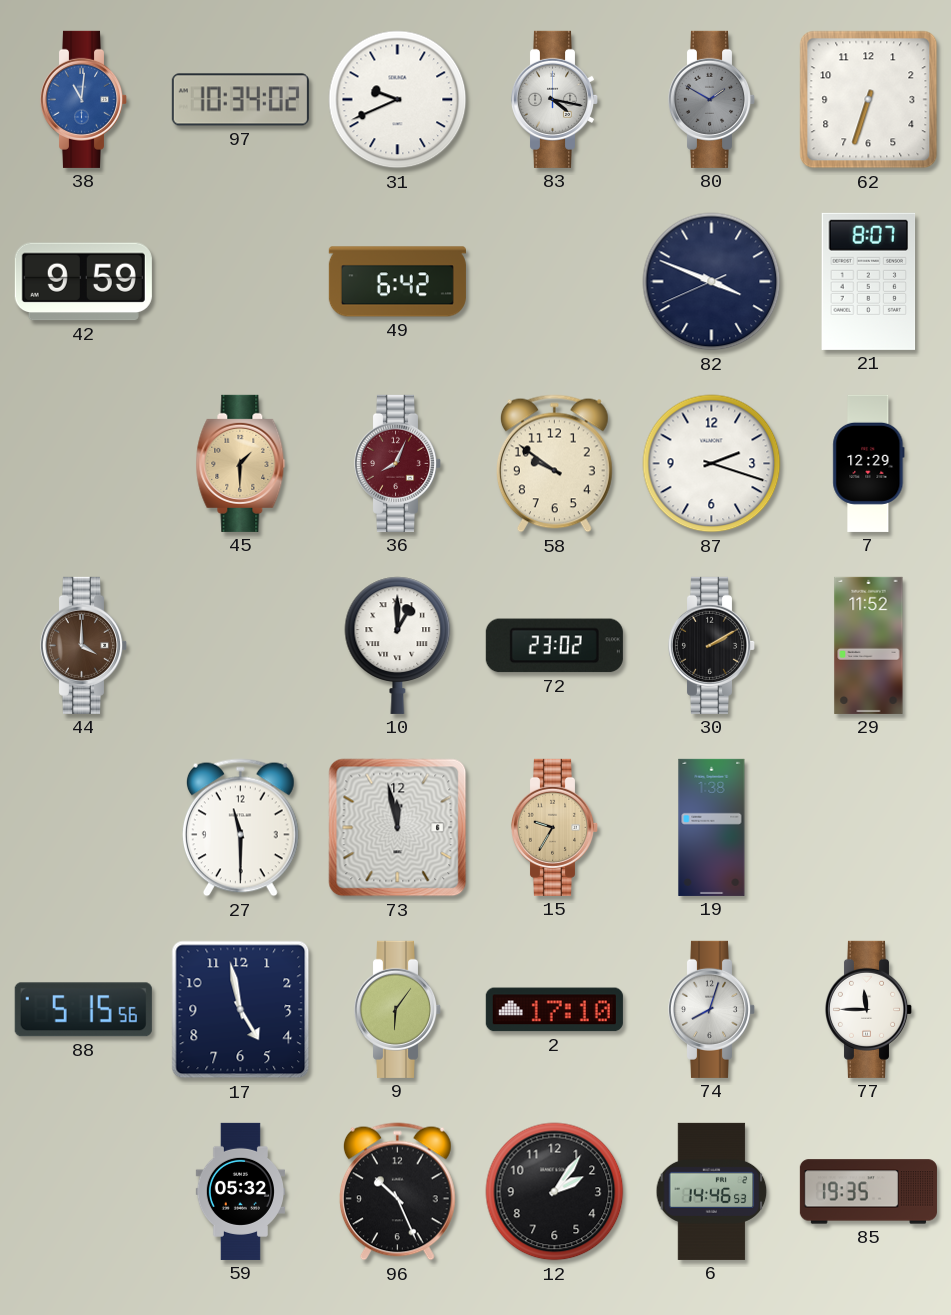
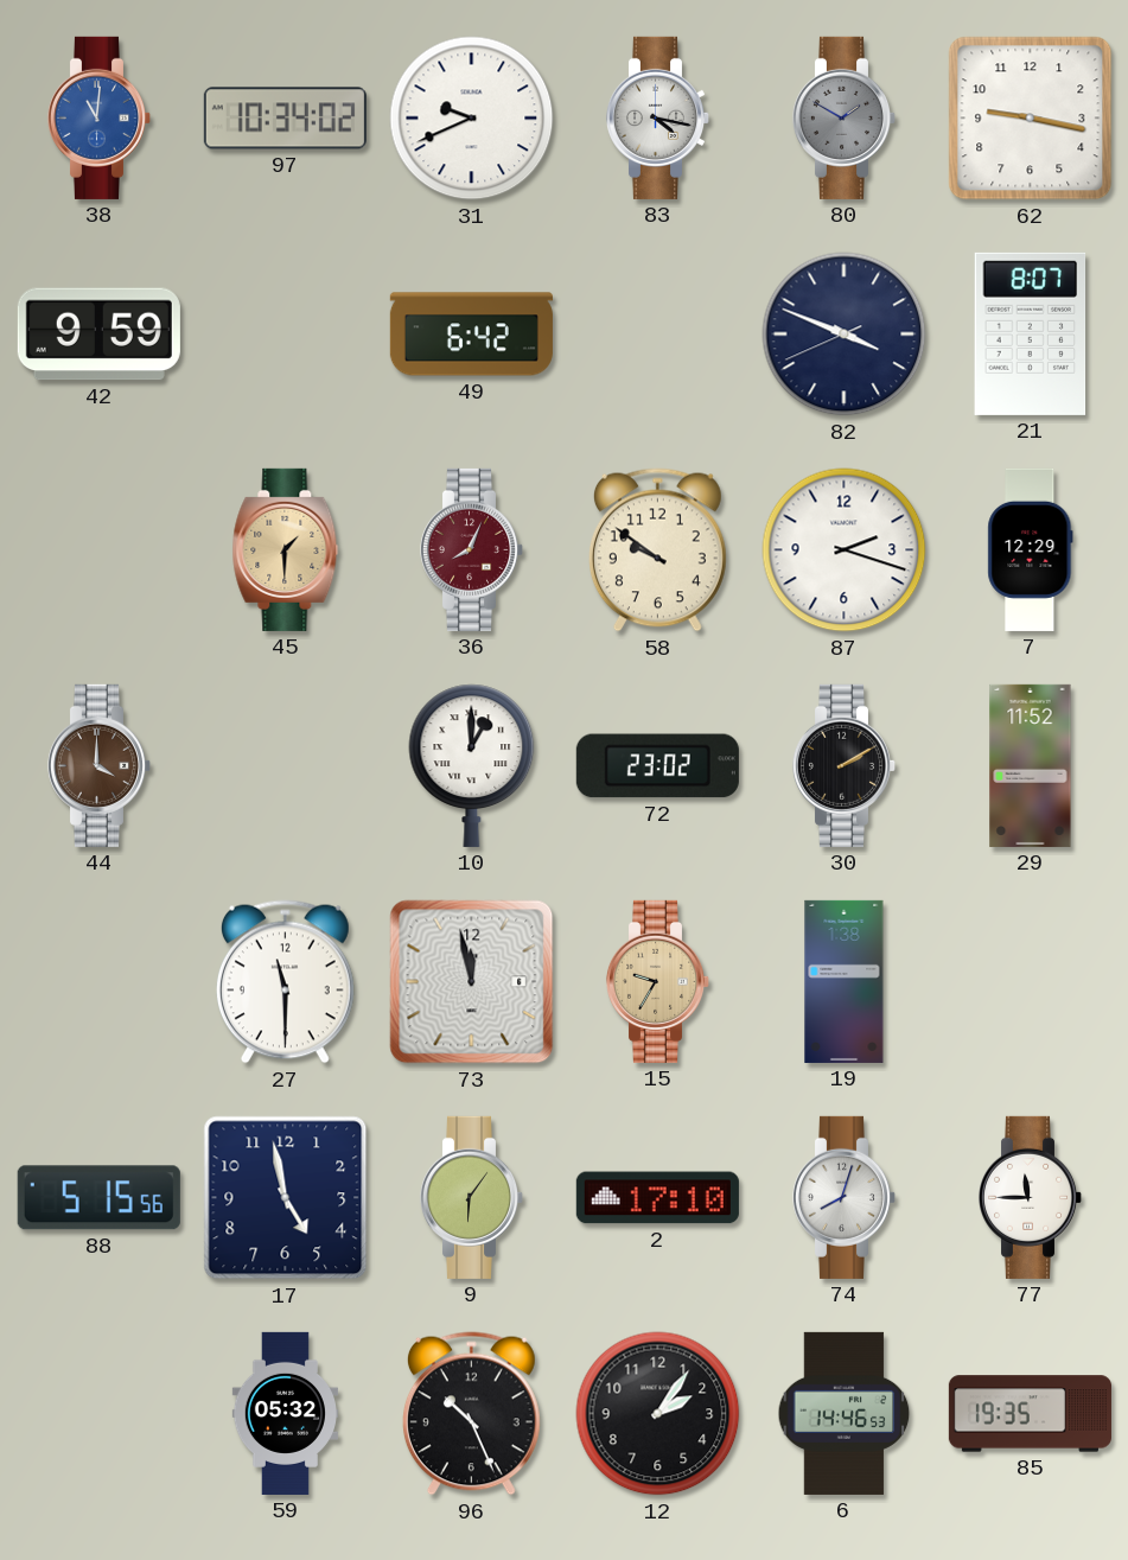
62: 6:33 -> 9:17
